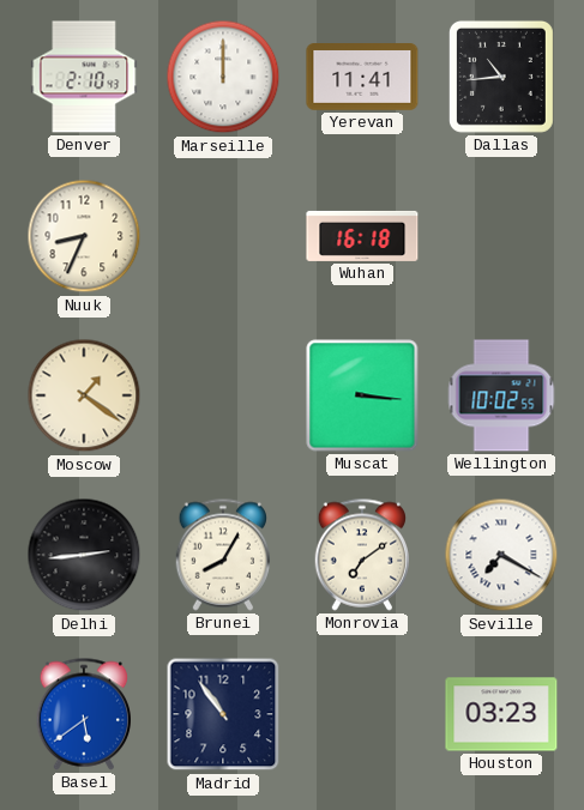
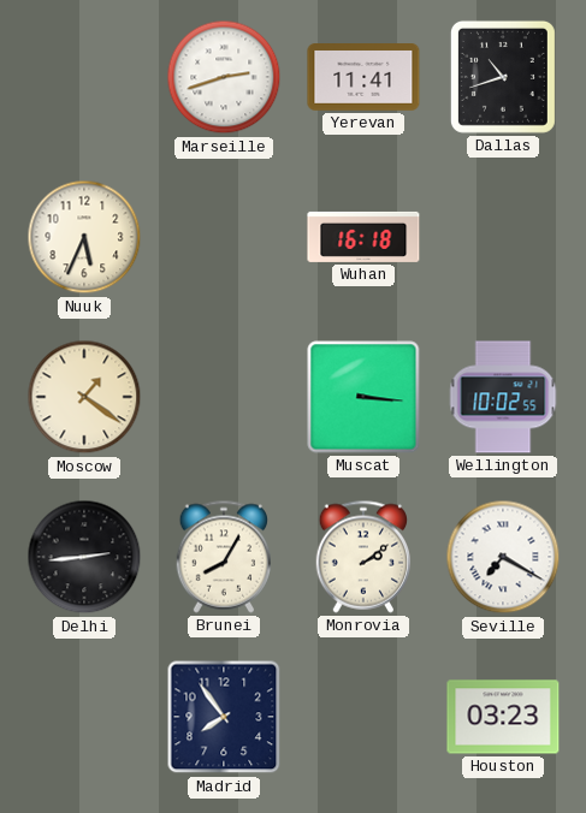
Denver: 2:10 -> none
Marseille: 12:00 -> 2:42
Dallas: 10:44 -> 10:42
Nuuk: 8:34 -> 5:34
Monrovia: 7:09 -> 2:09
Basel: 5:39 -> none
Madrid: 10:54 -> 7:54
